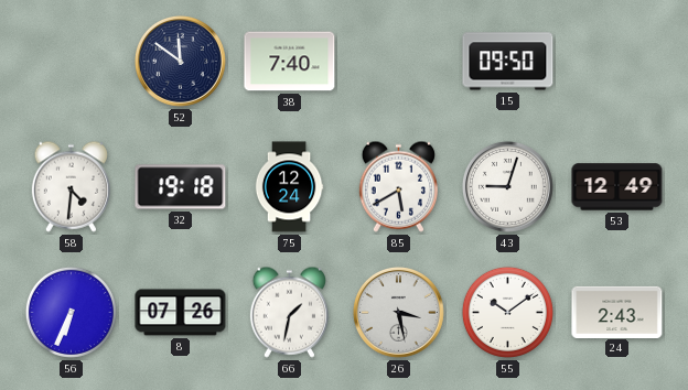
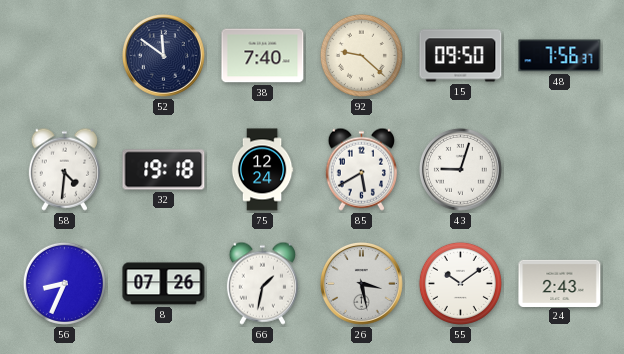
92: none -> 9:22
48: none -> 7:56
53: 12:49 -> none
56: 6:34 -> 8:34
